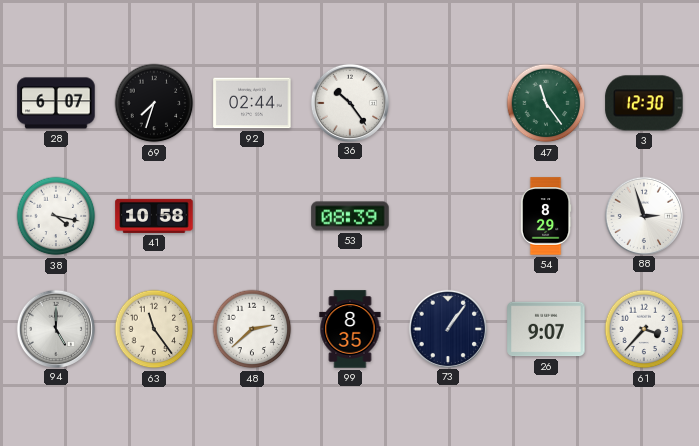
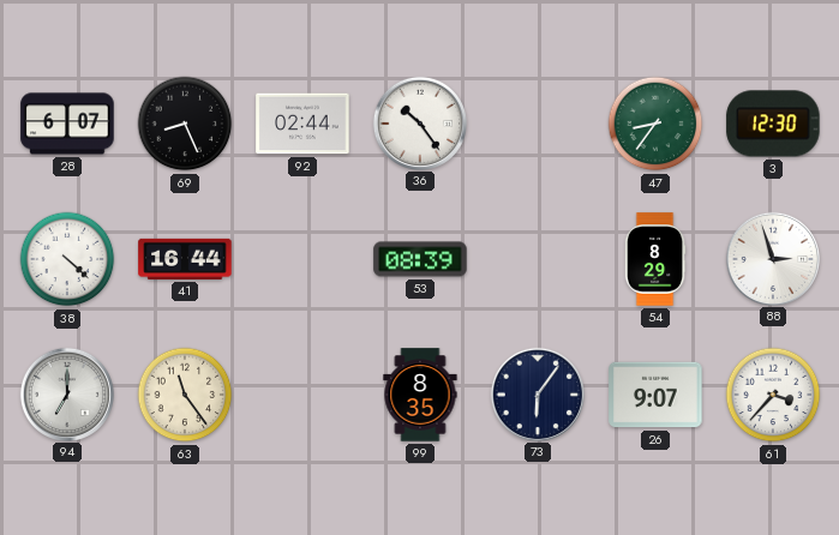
69: 7:33 -> 8:26
47: 11:24 -> 8:36
38: 4:17 -> 4:22
41: 10:58 -> 16:44
94: 5:00 -> 7:00
48: 2:38 -> none
73: 1:06 -> 6:06
